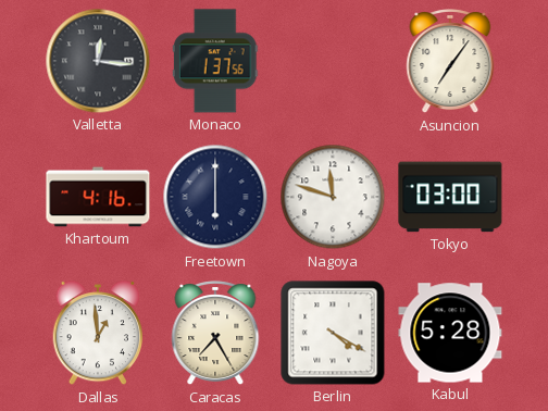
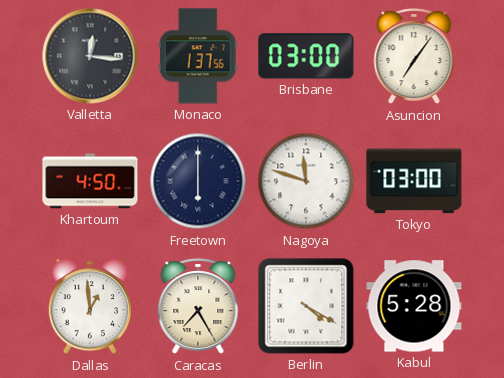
Brisbane: none -> 03:00
Khartoum: 4:16 -> 4:50
